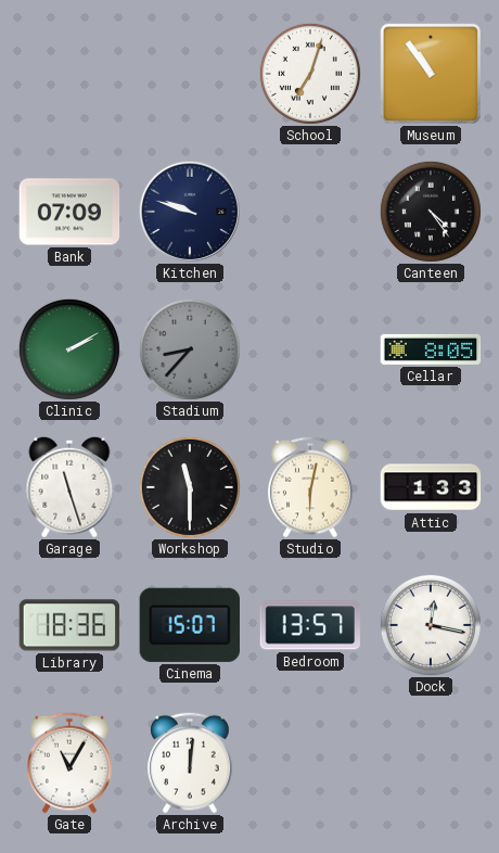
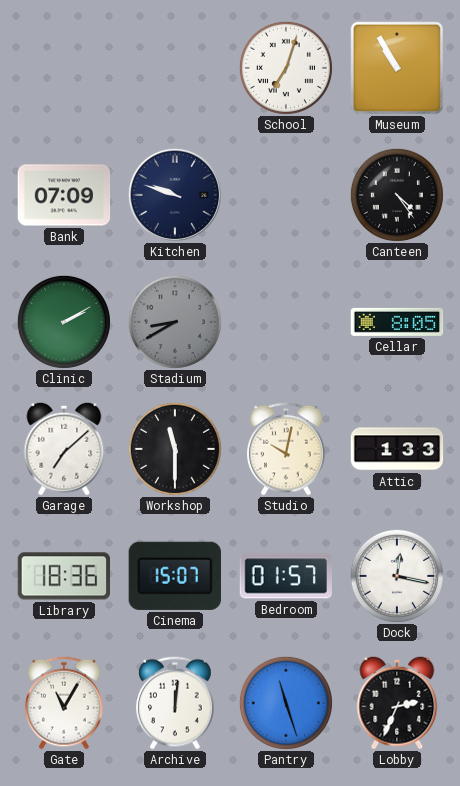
Museum: 10:54 -> 10:55
Stadium: 8:37 -> 8:40
Garage: 11:27 -> 7:08
Studio: 6:02 -> 10:02
Bedroom: 13:57 -> 01:57
Pantry: none -> 11:27
Lobby: none -> 2:34
